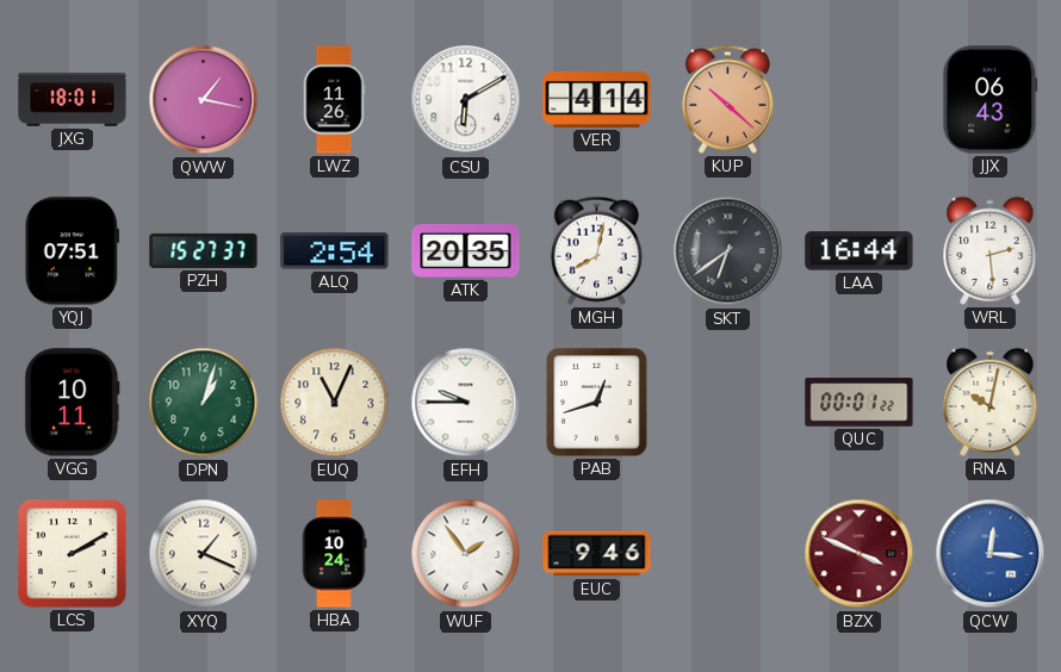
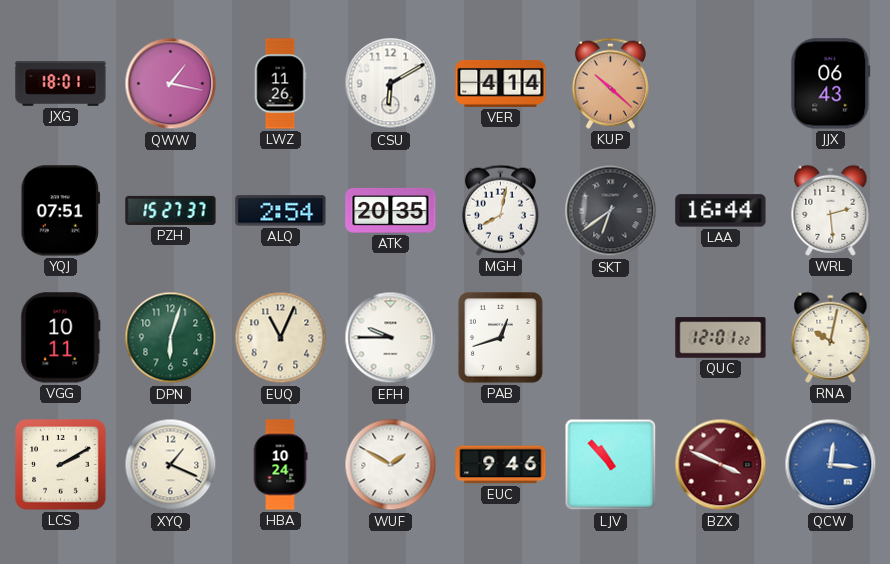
DPN: 1:03 -> 6:03
QUC: 00:01 -> 12:01
WUF: 1:54 -> 1:50
LJV: none -> 10:53
